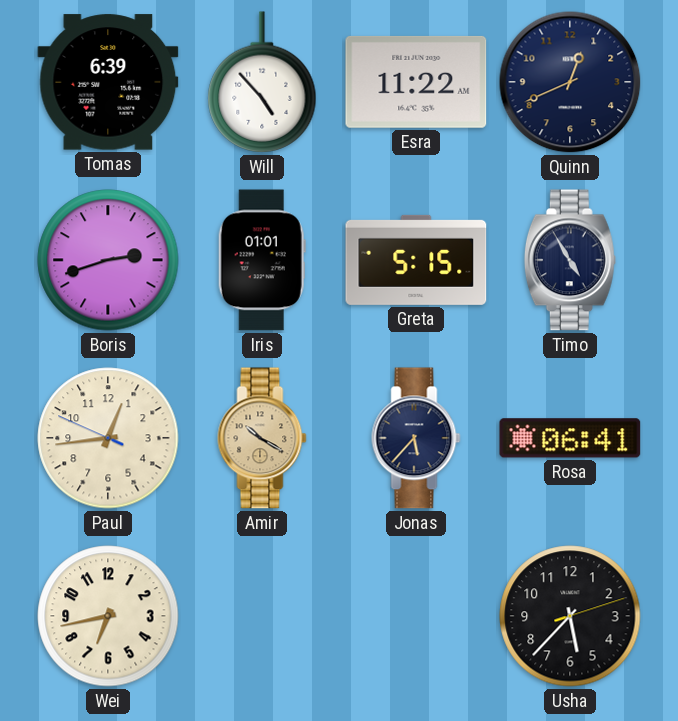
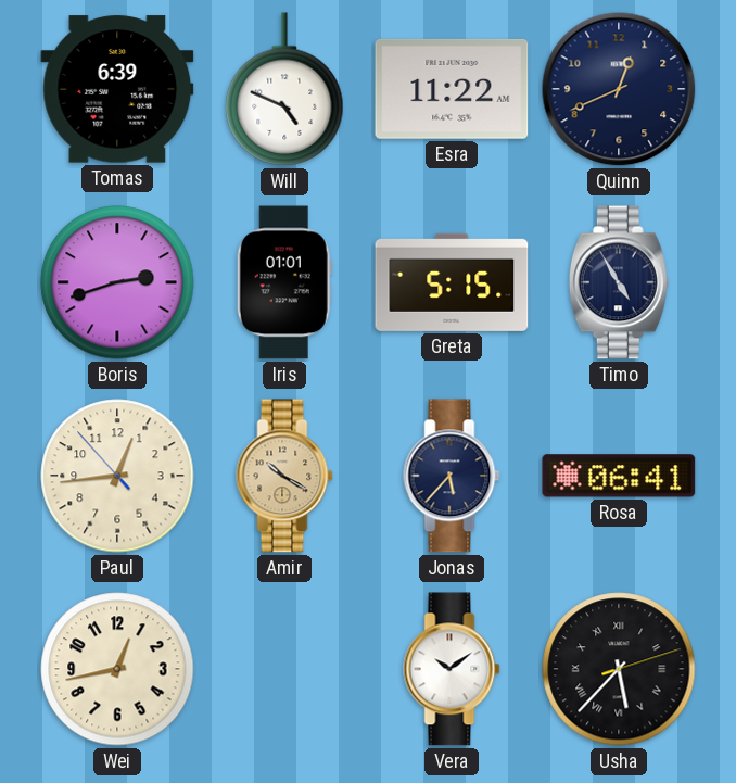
Will: 4:53 -> 4:49
Paul: 12:43:49 -> 12:43:53
Wei: 6:43 -> 12:43
Vera: none -> 10:09
Usha numerals: Arabic -> Roman
